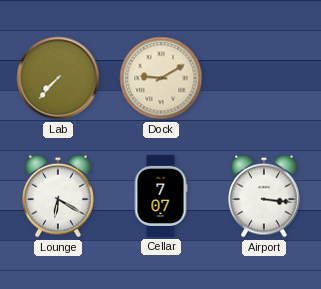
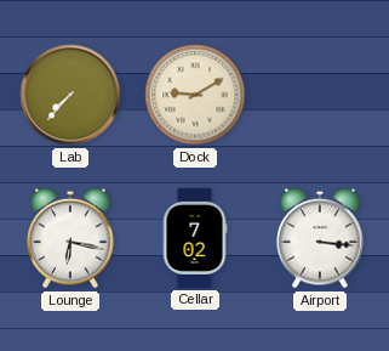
Lounge: 6:20 -> 6:17
Cellar: 7:07 -> 7:02
